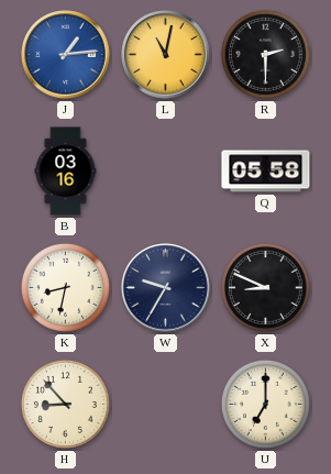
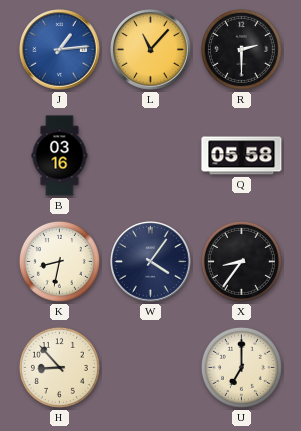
L: 11:02 -> 11:07
W: 9:35 -> 4:06
X: 8:49 -> 8:36
